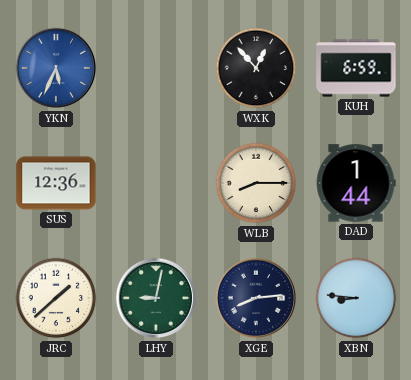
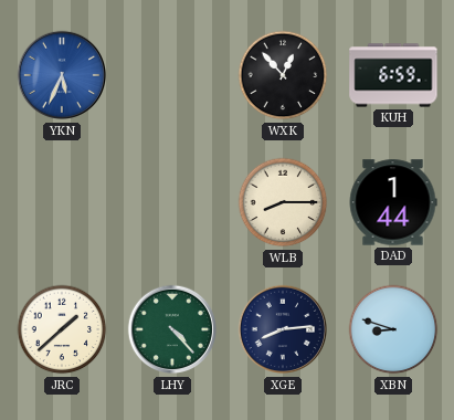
SUS: 12:36 -> none
LHY: 9:02 -> 4:23
XBN: 8:46 -> 8:48
